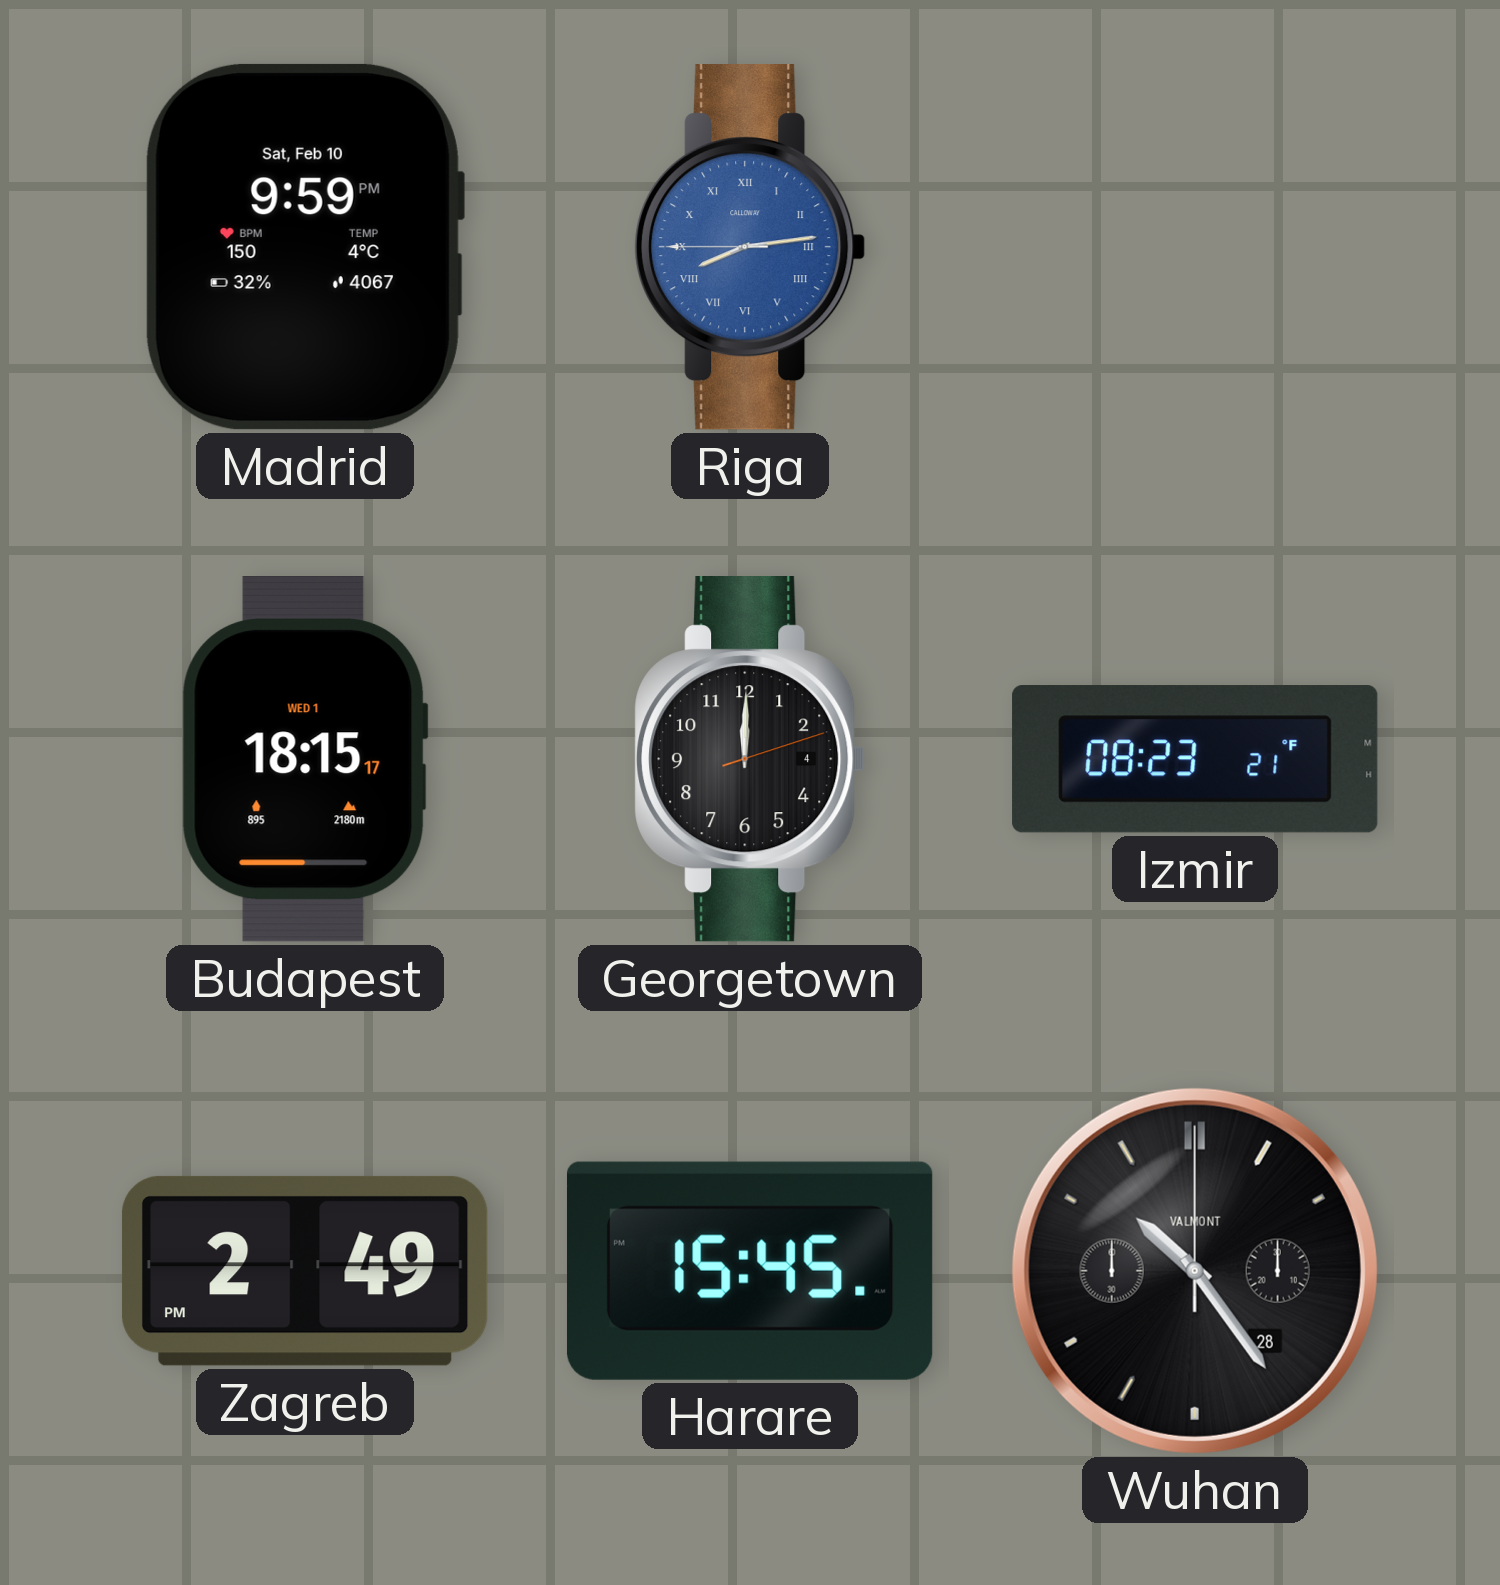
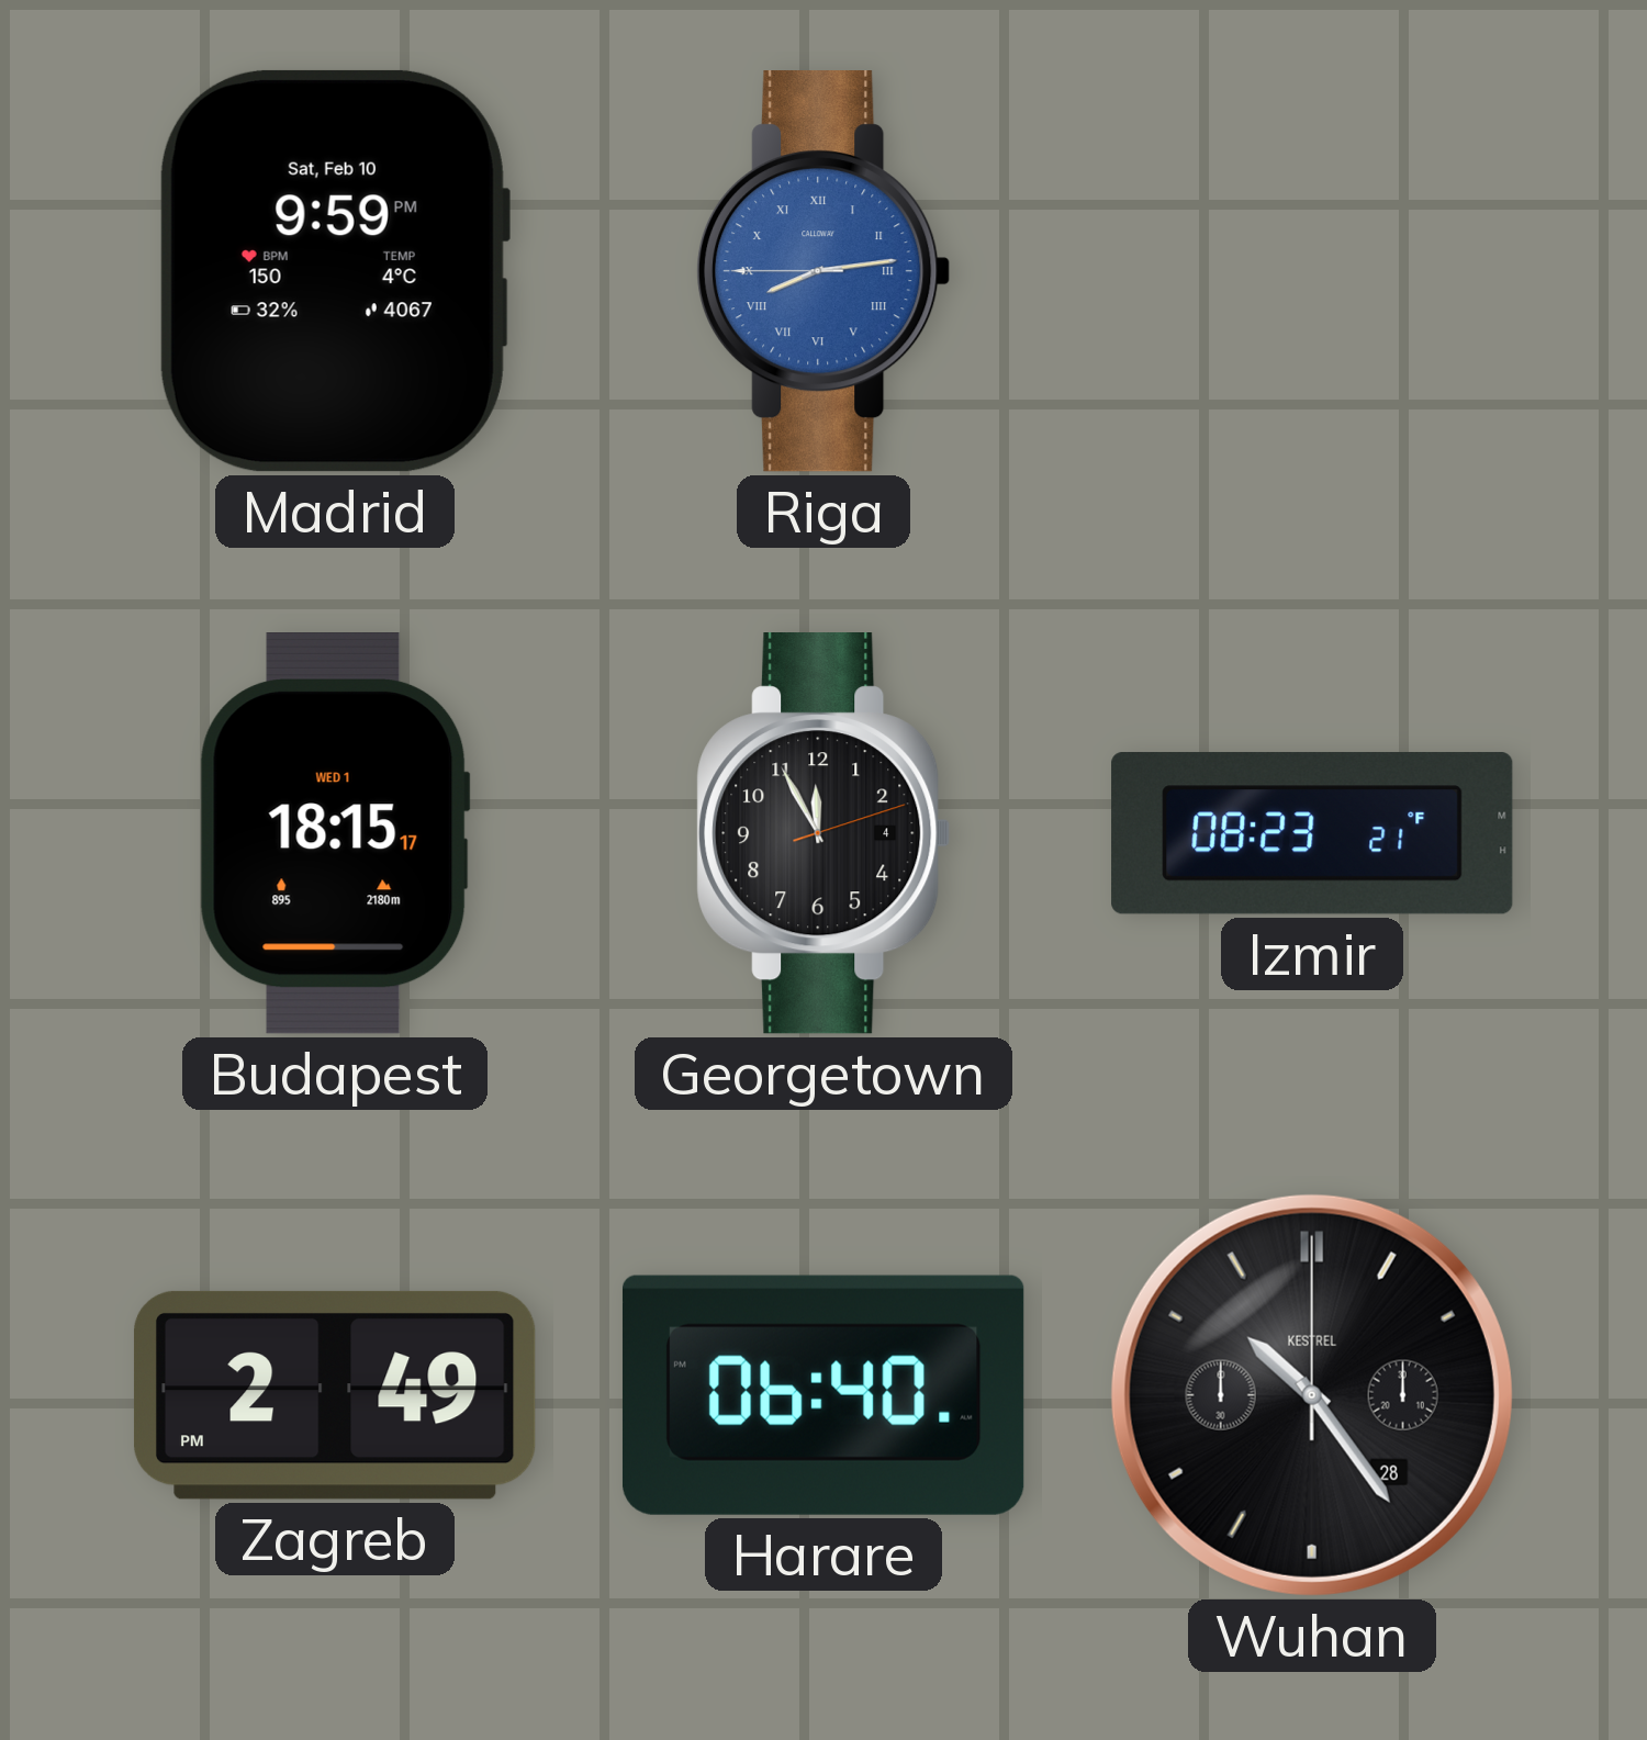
Georgetown: 12:00 -> 11:55
Harare: 15:45 -> 06:40
Wuhan brand: VALMONT -> KESTREL
